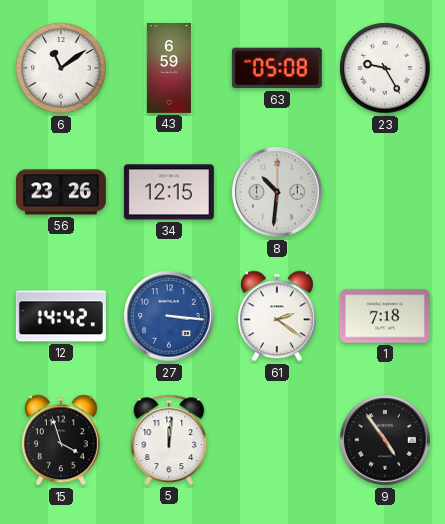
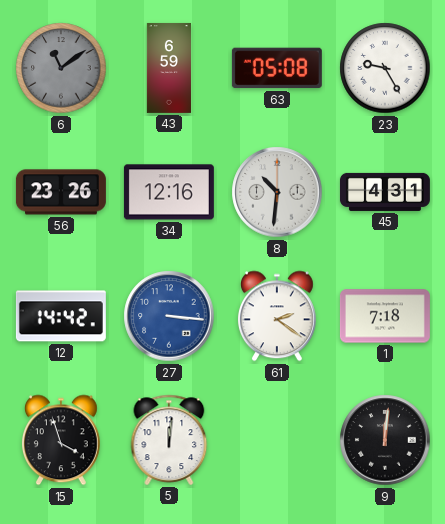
6 dial: white -> grey
34: 12:15 -> 12:16
45: none -> 4:31
9: 4:54 -> 12:01
